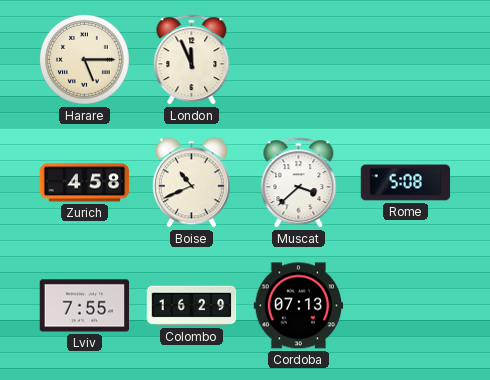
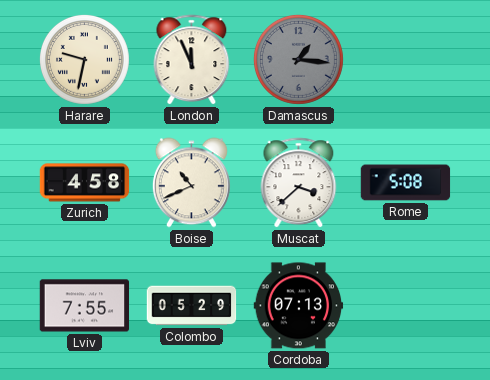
Harare: 5:15 -> 9:32
Damascus: none -> 1:16
Colombo: 16:29 -> 05:29
